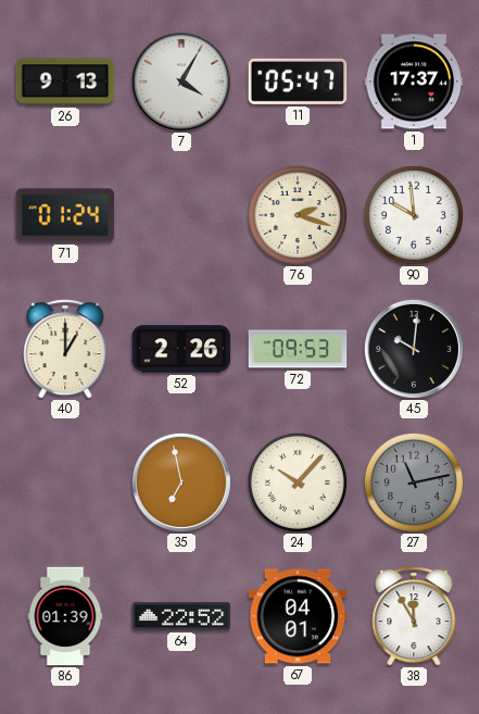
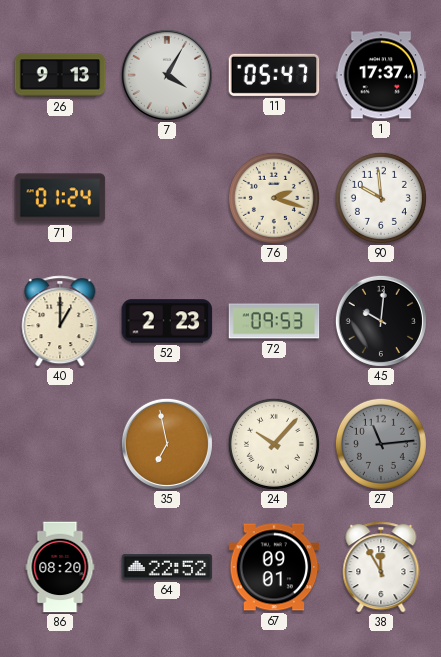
52: 2:26 -> 2:23
27: 11:13 -> 11:14
86: 01:39 -> 08:20
67: 04:01 -> 09:01
